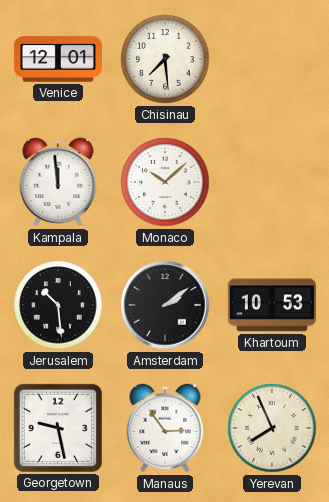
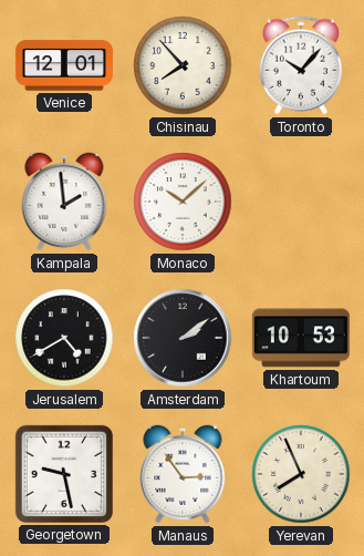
Chisinau: 7:29 -> 7:53
Toronto: none -> 10:07
Kampala: 11:59 -> 1:59
Jerusalem: 10:29 -> 4:40
